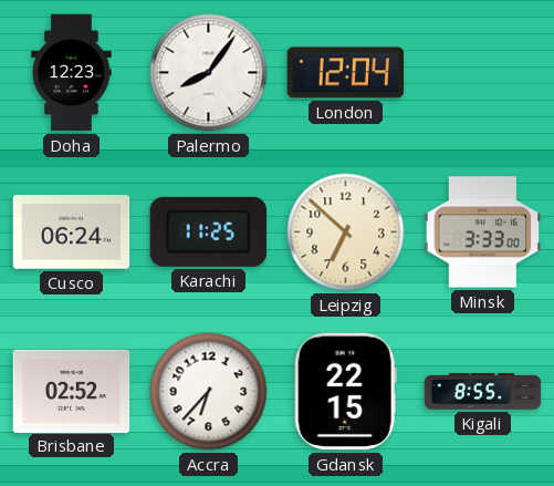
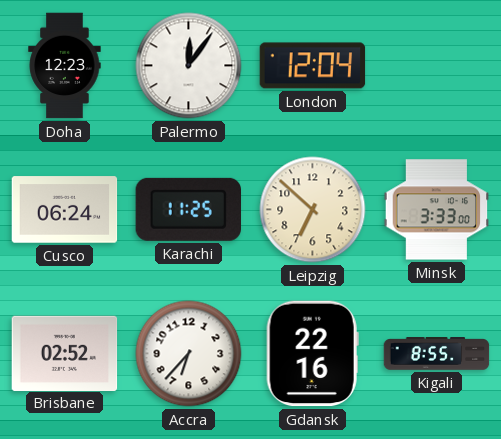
Palermo: 8:06 -> 12:06
Gdansk: 22:15 -> 22:16
